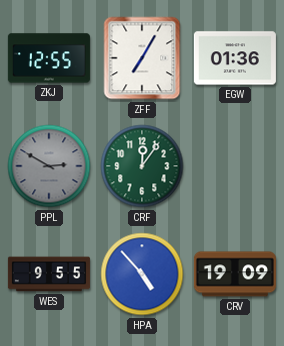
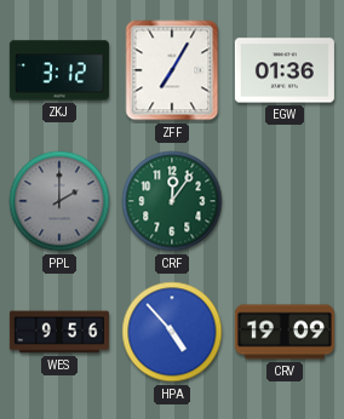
ZKJ: 12:55 -> 3:12
PPL: 2:50 -> 2:00
WES: 9:55 -> 9:56
